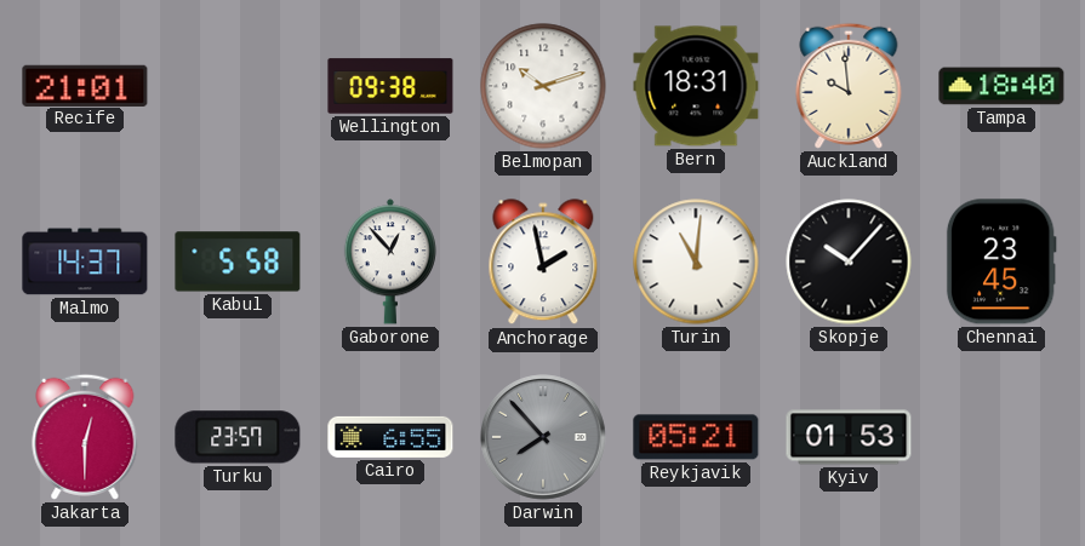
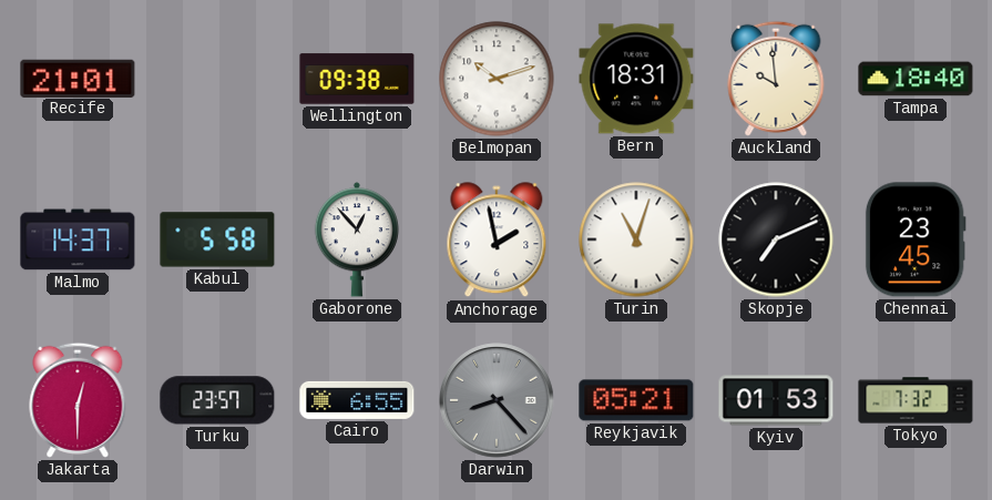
Turin: 11:01 -> 11:03
Skopje: 10:07 -> 7:11
Darwin: 7:53 -> 8:23
Tokyo: none -> 7:32
